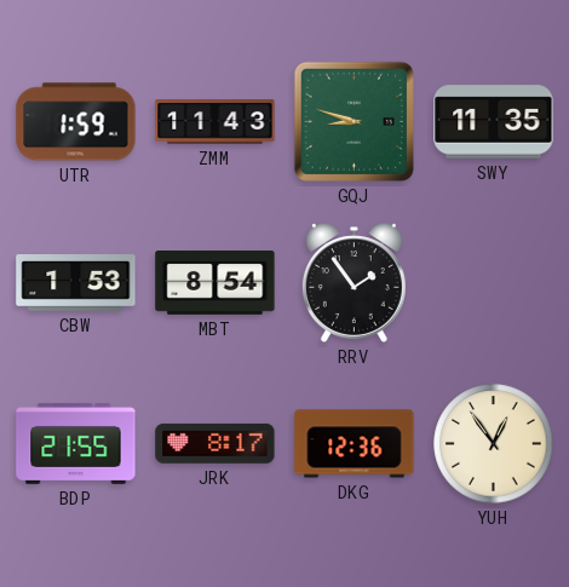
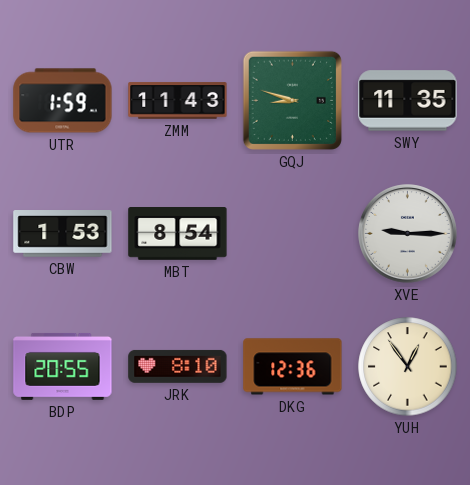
RRV: 1:54 -> none
XVE: none -> 9:15
BDP: 21:55 -> 20:55
JRK: 8:17 -> 8:10
